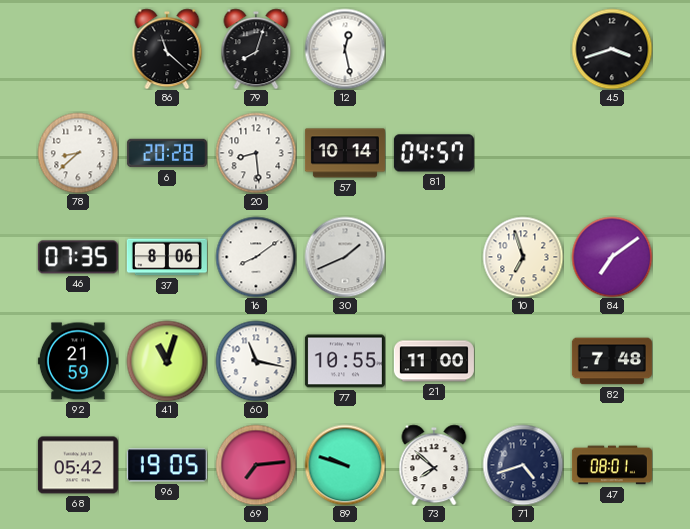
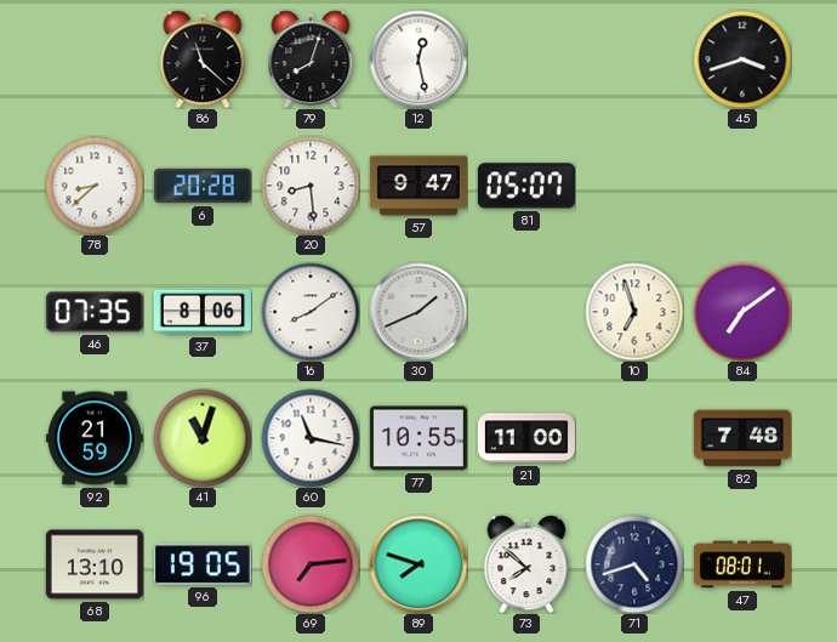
57: 10:14 -> 9:47
81: 04:57 -> 05:07
68: 05:42 -> 13:10
89: 9:48 -> 7:48
